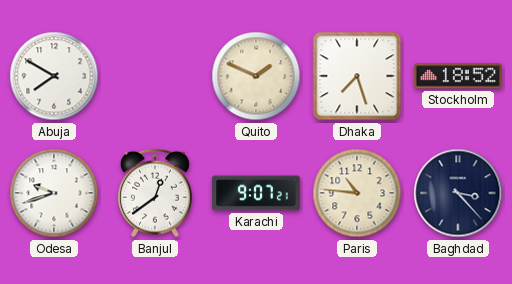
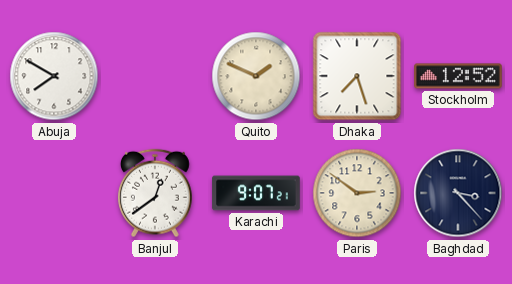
Stockholm: 18:52 -> 12:52
Odesa: 9:42 -> none
Paris: 10:46 -> 2:51
